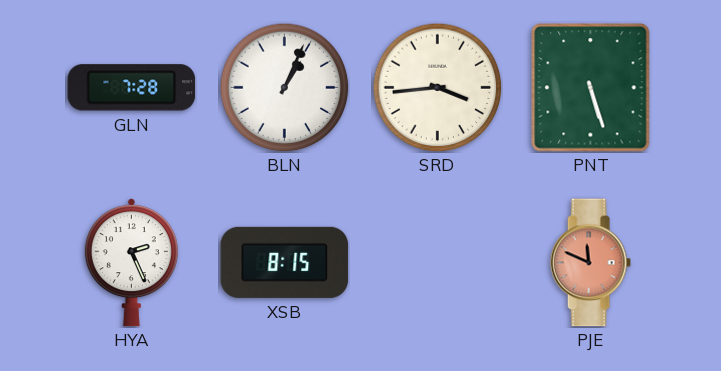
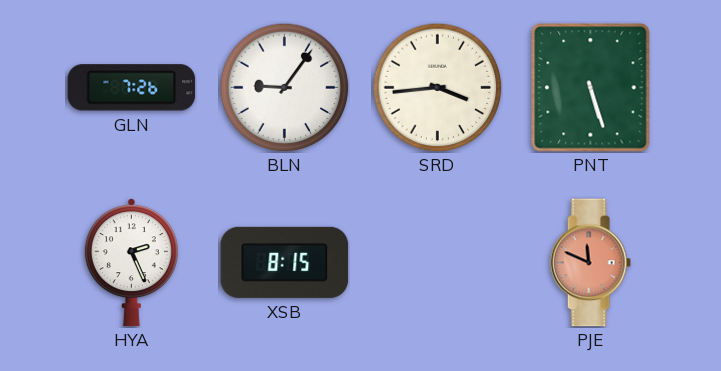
GLN: 7:28 -> 7:26
BLN: 1:04 -> 9:06
